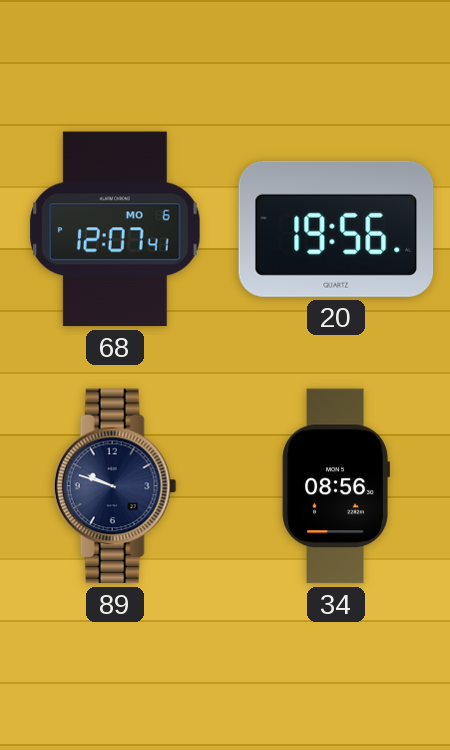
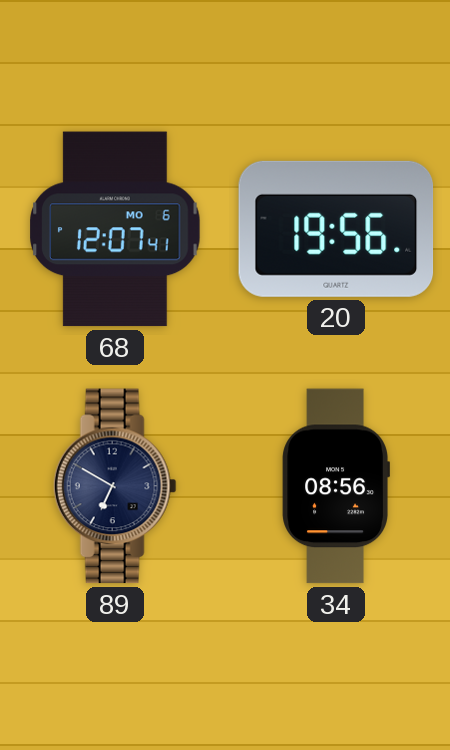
89: 9:48 -> 6:50
